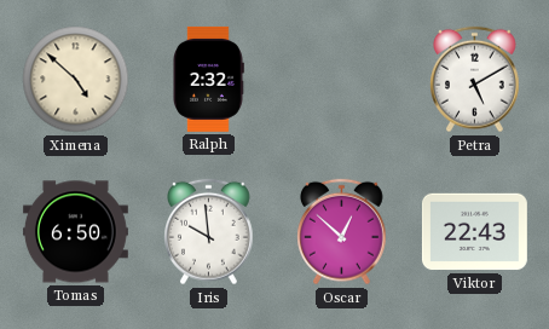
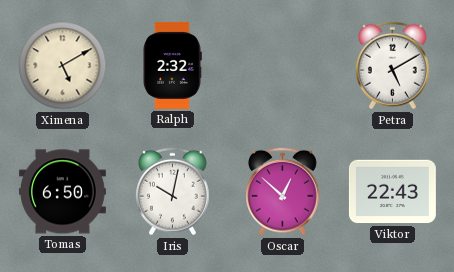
Ximena: 4:52 -> 5:10
Iris: 9:59 -> 10:02
